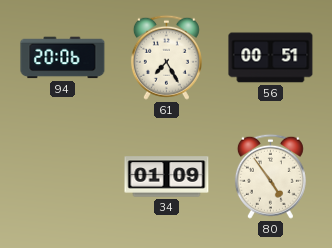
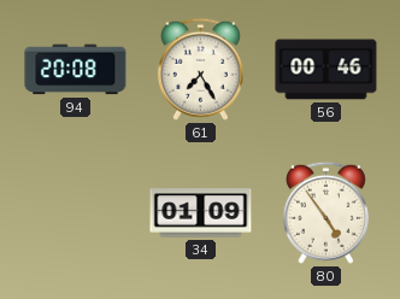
94: 20:06 -> 20:08
56: 00:51 -> 00:46
